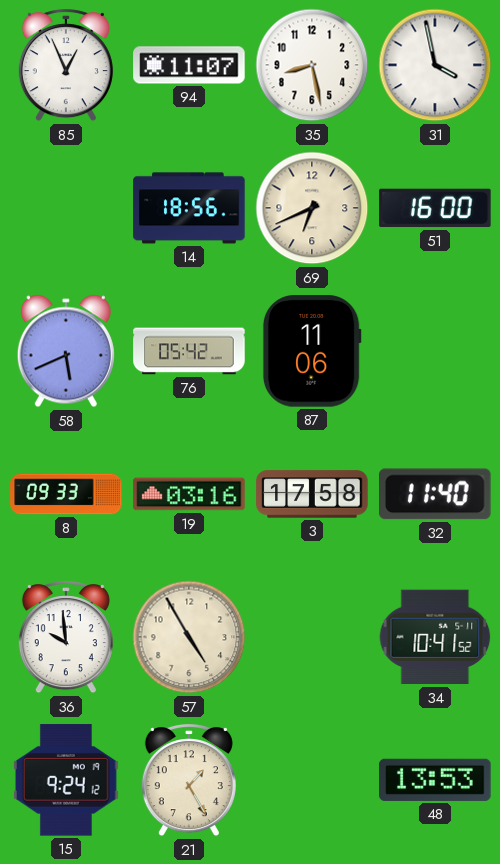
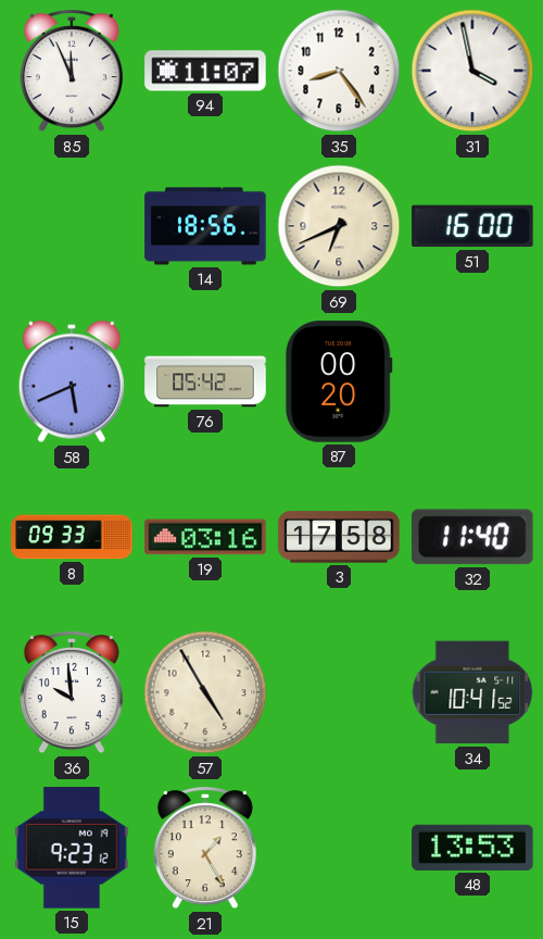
85: 12:56 -> 11:56
35: 8:28 -> 8:24
87: 11:06 -> 00:20
15: 9:24 -> 9:23
